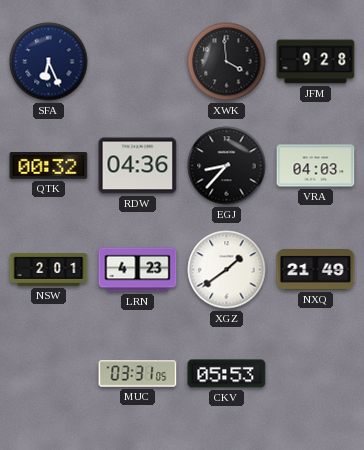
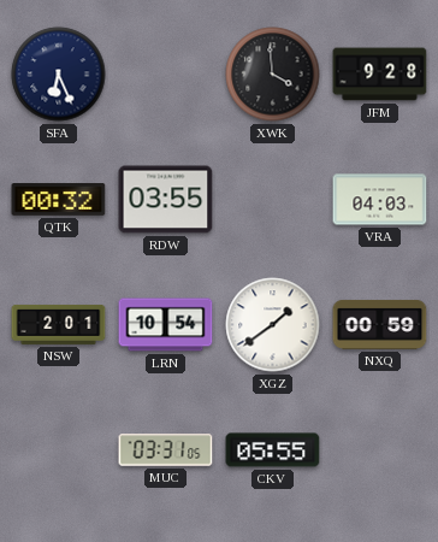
RDW: 04:36 -> 03:55
EGJ: 8:37 -> none
LRN: 4:23 -> 10:54
NXQ: 21:49 -> 00:59
CKV: 05:53 -> 05:55
